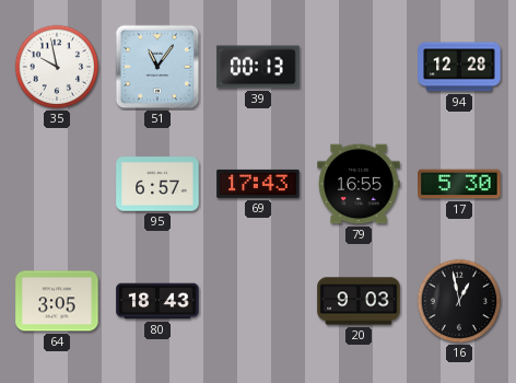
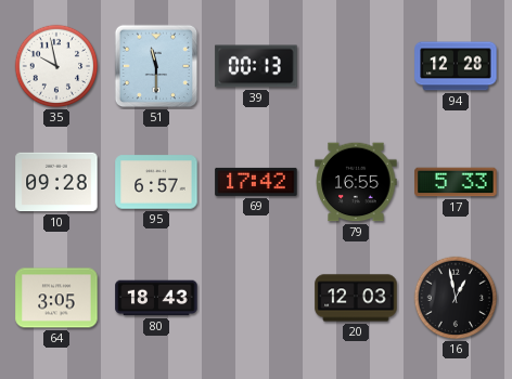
51: 11:06 -> 11:30
10: none -> 09:28
69: 17:43 -> 17:42
17: 5:30 -> 5:33
20: 9:03 -> 12:03
